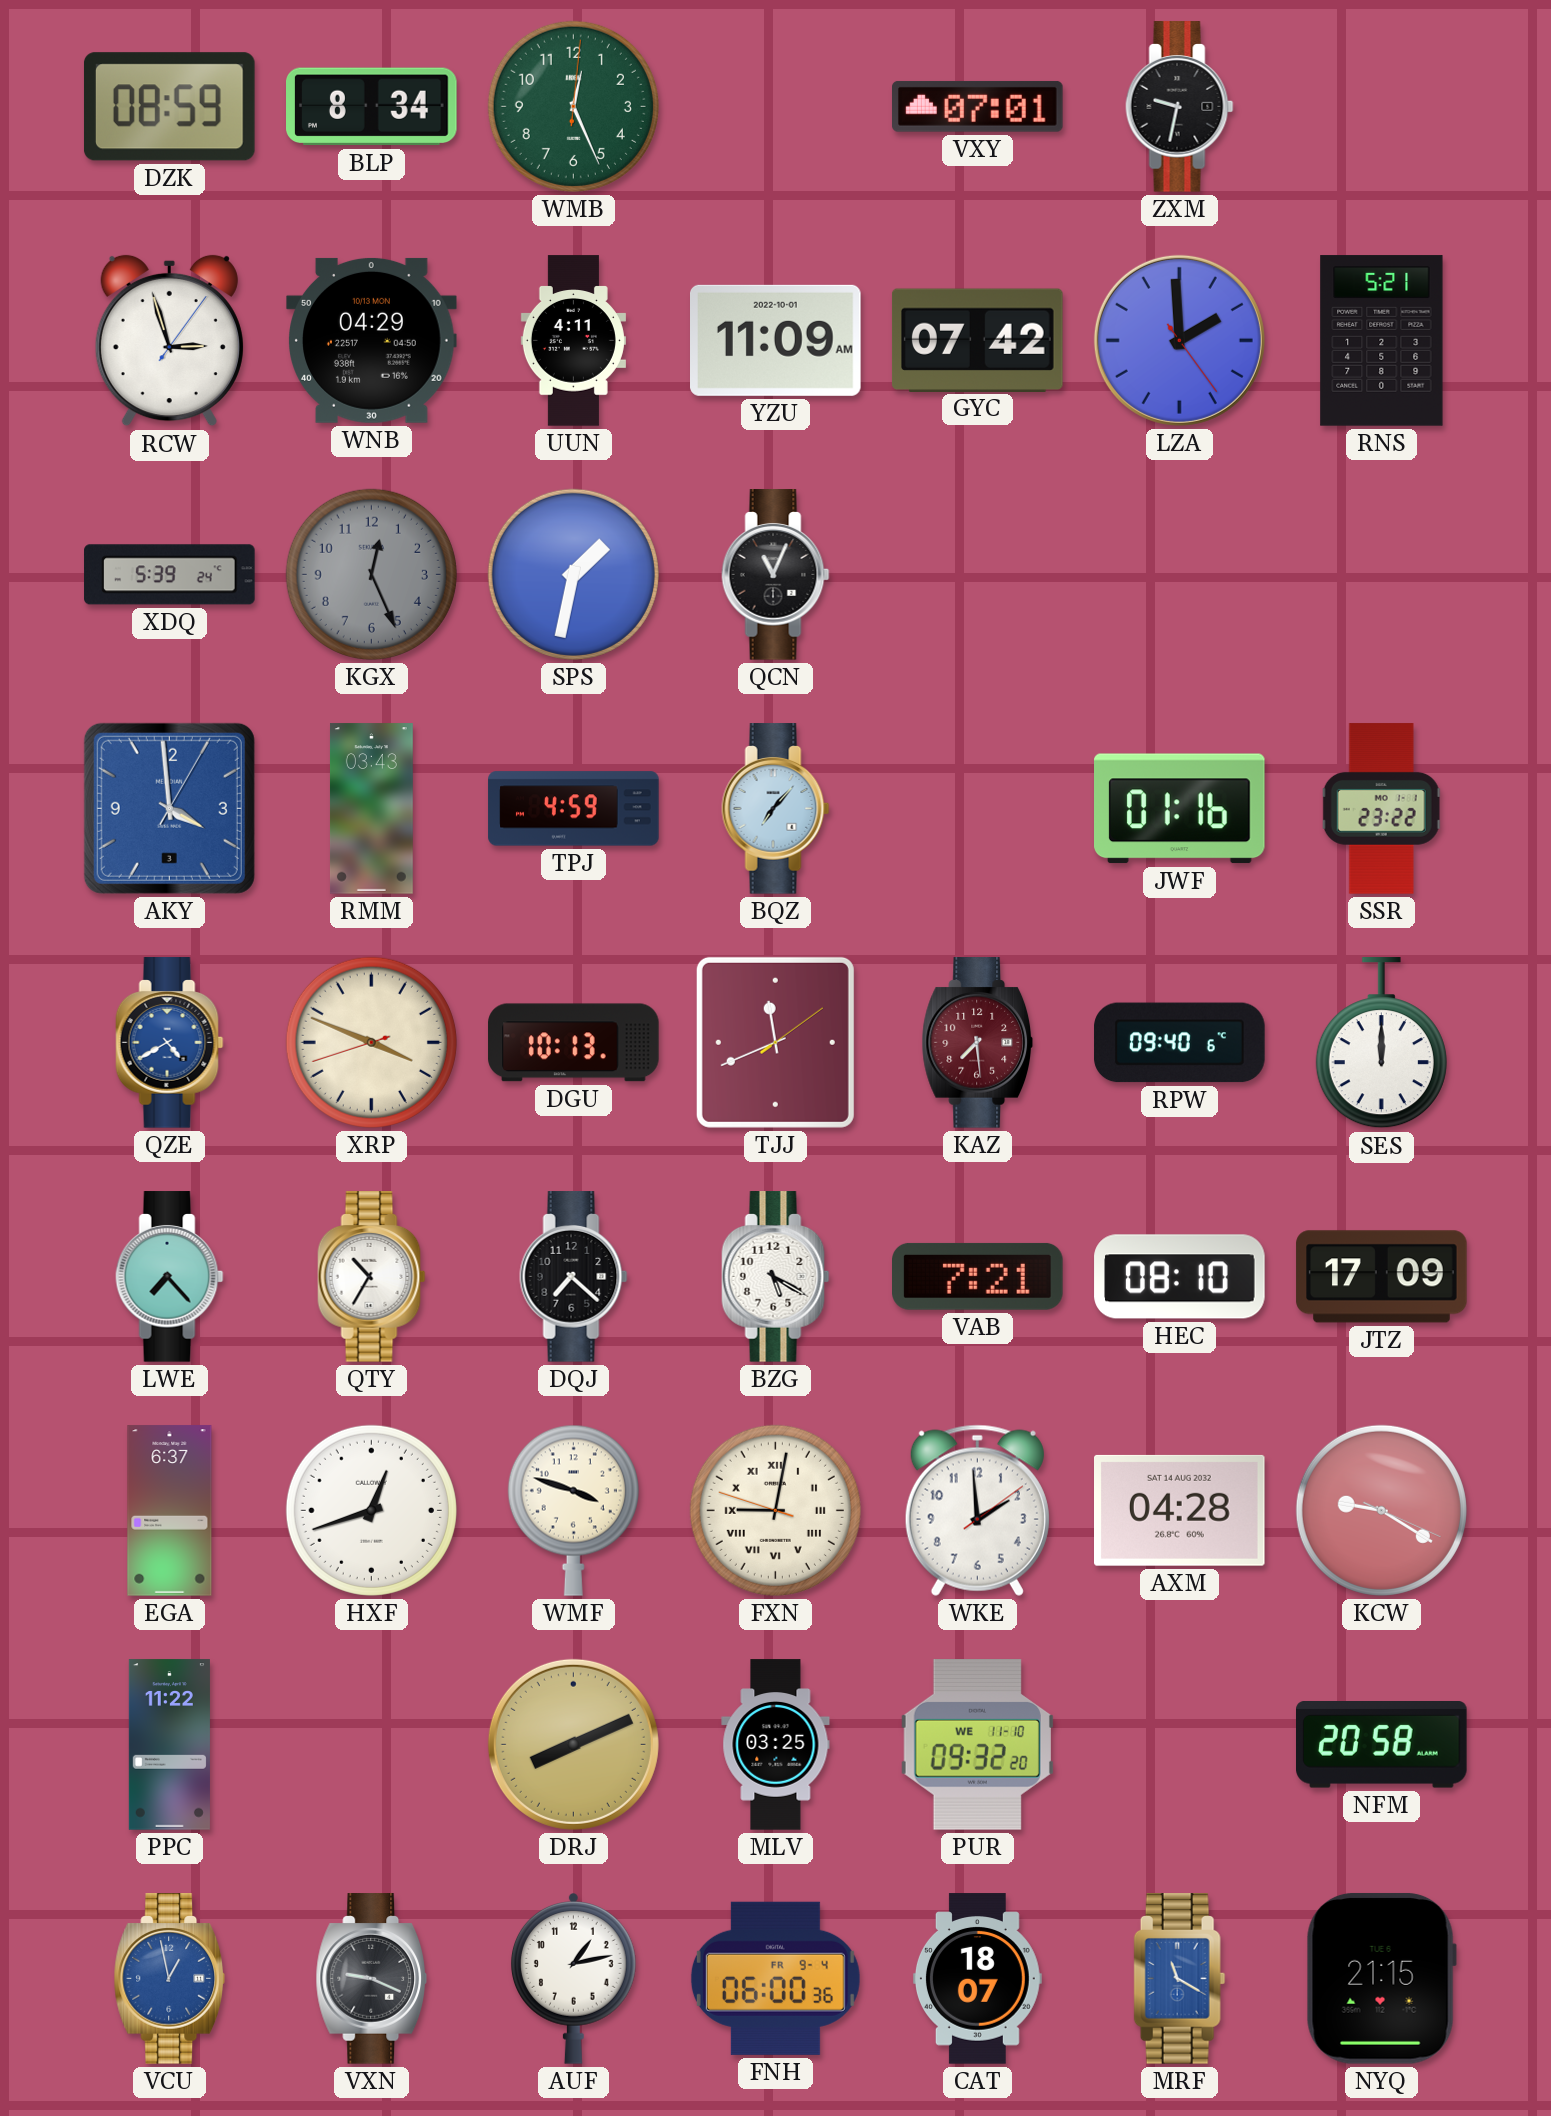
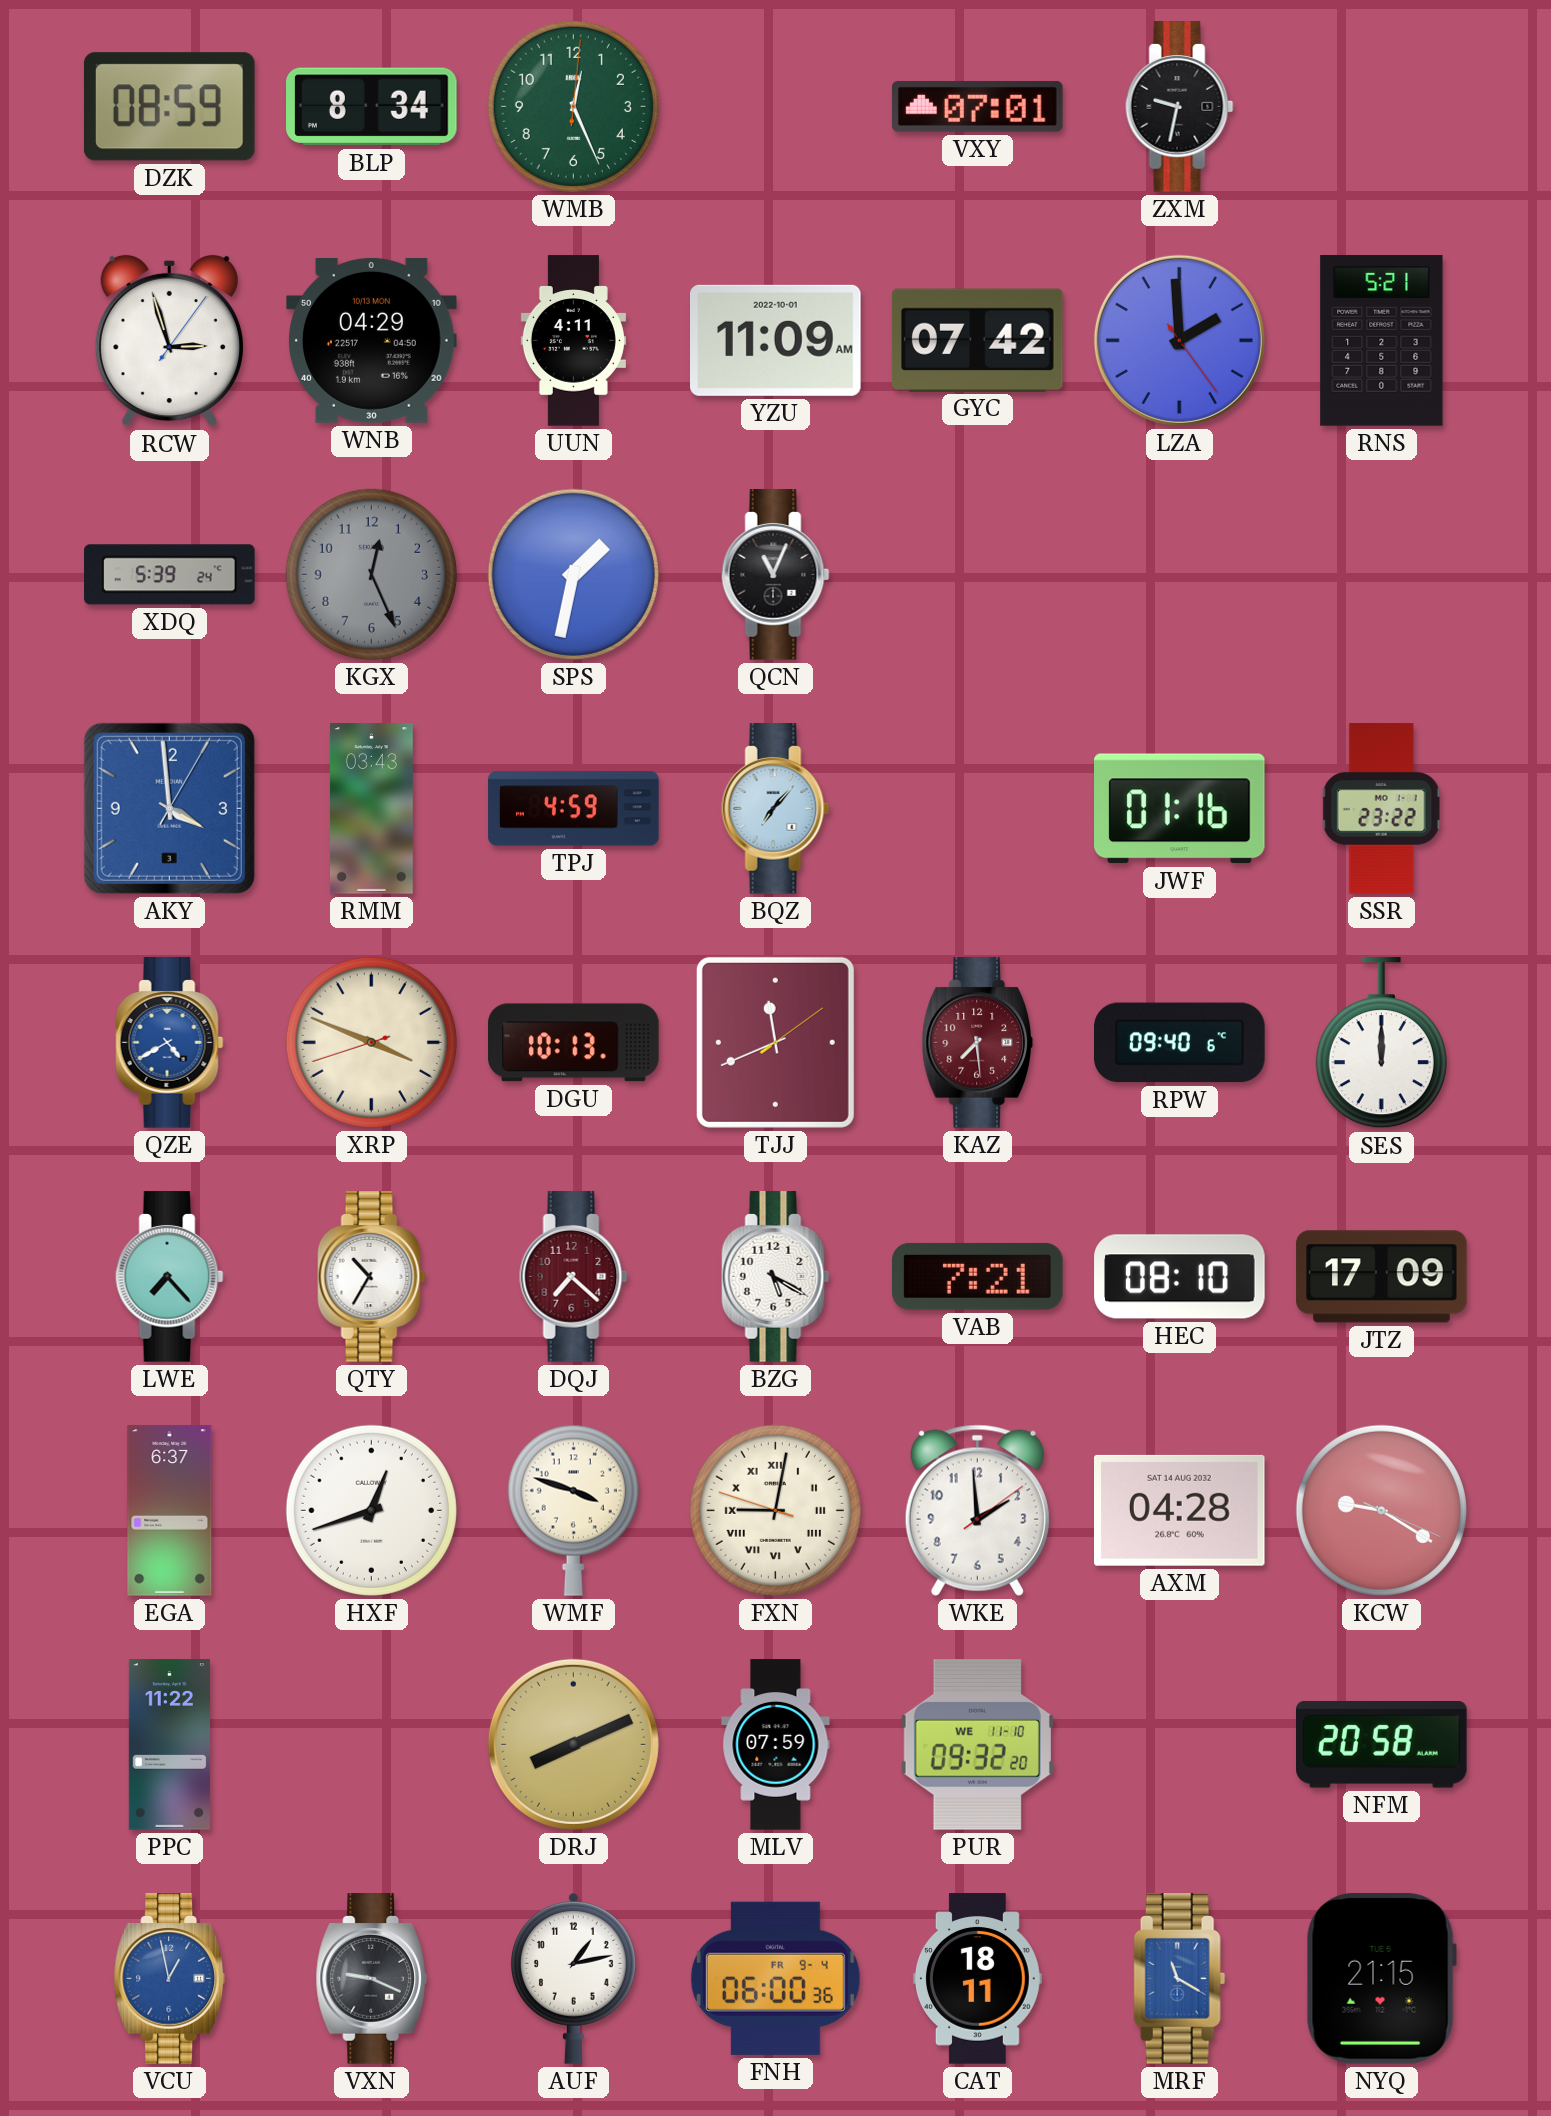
DQJ dial: black -> burgundy
MLV: 03:25 -> 07:59
CAT: 18:07 -> 18:11
